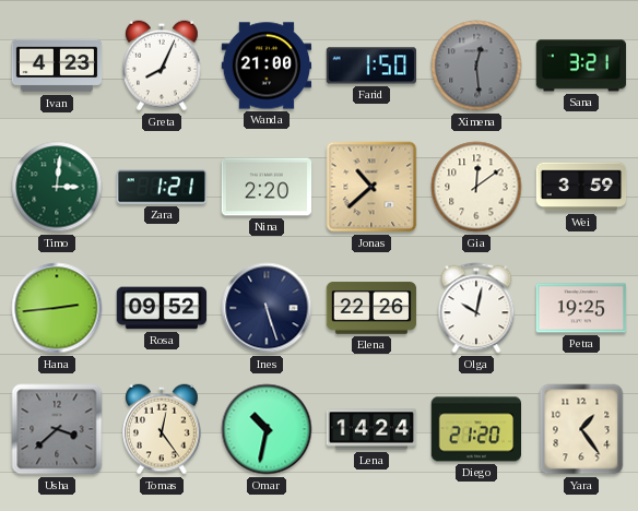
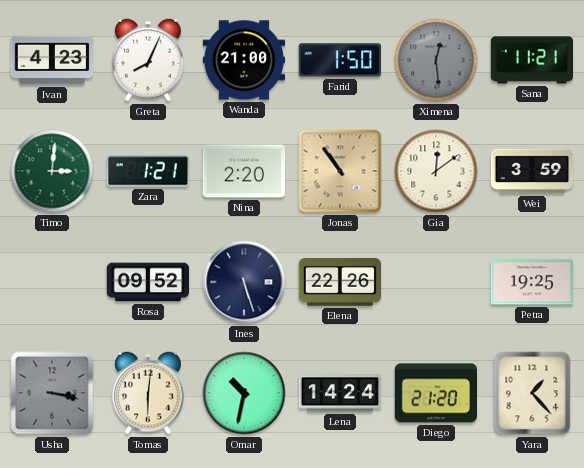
Sana: 3:21 -> 11:21
Jonas: 10:38 -> 10:54
Hana: 2:44 -> none
Olga: 10:02 -> none
Usha: 3:38 -> 3:17
Tomas: 12:24 -> 6:01
Yara: 1:24 -> 1:23
